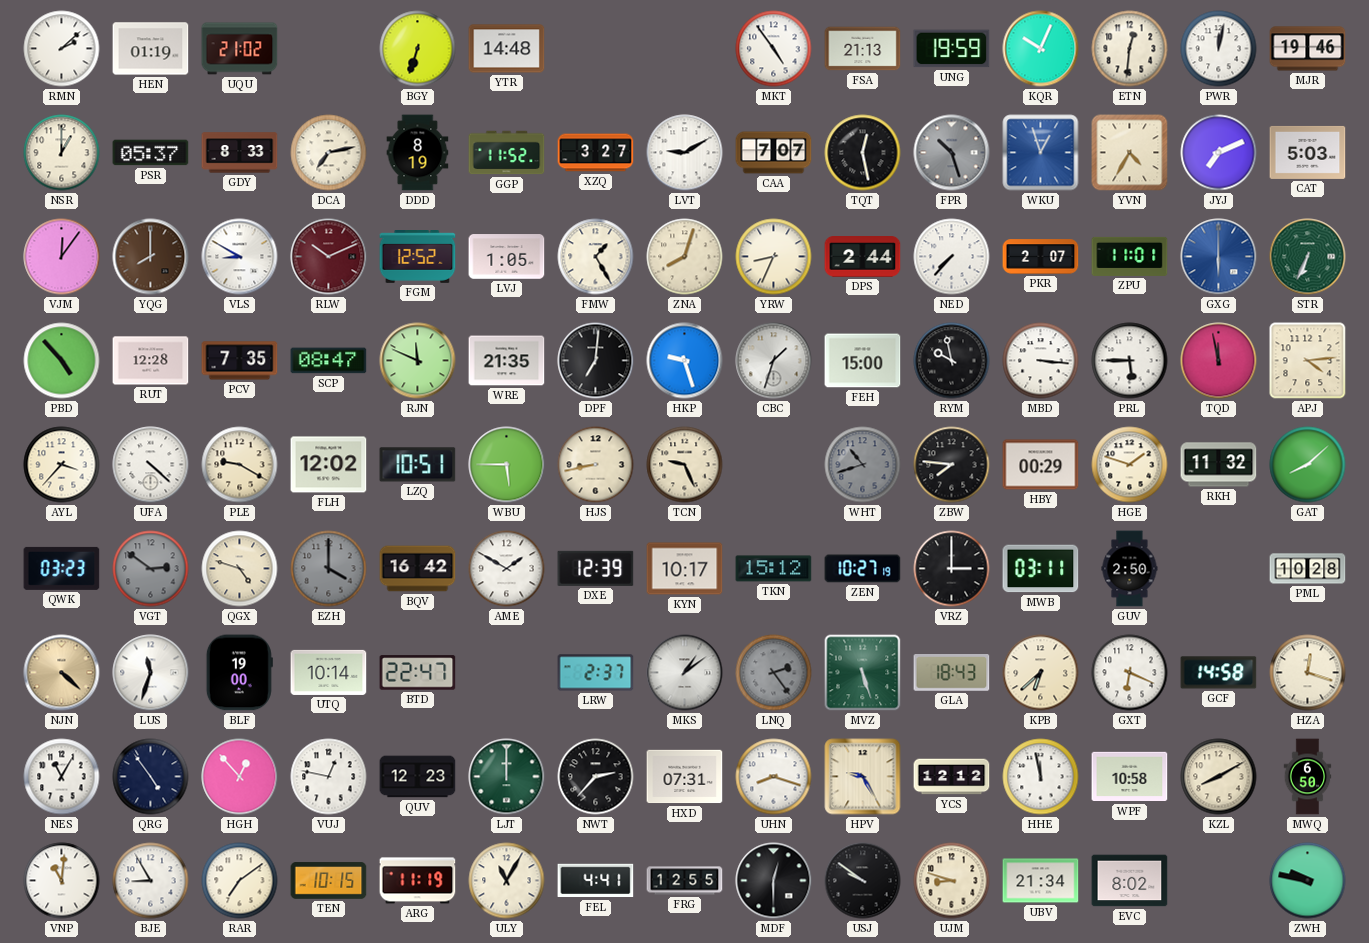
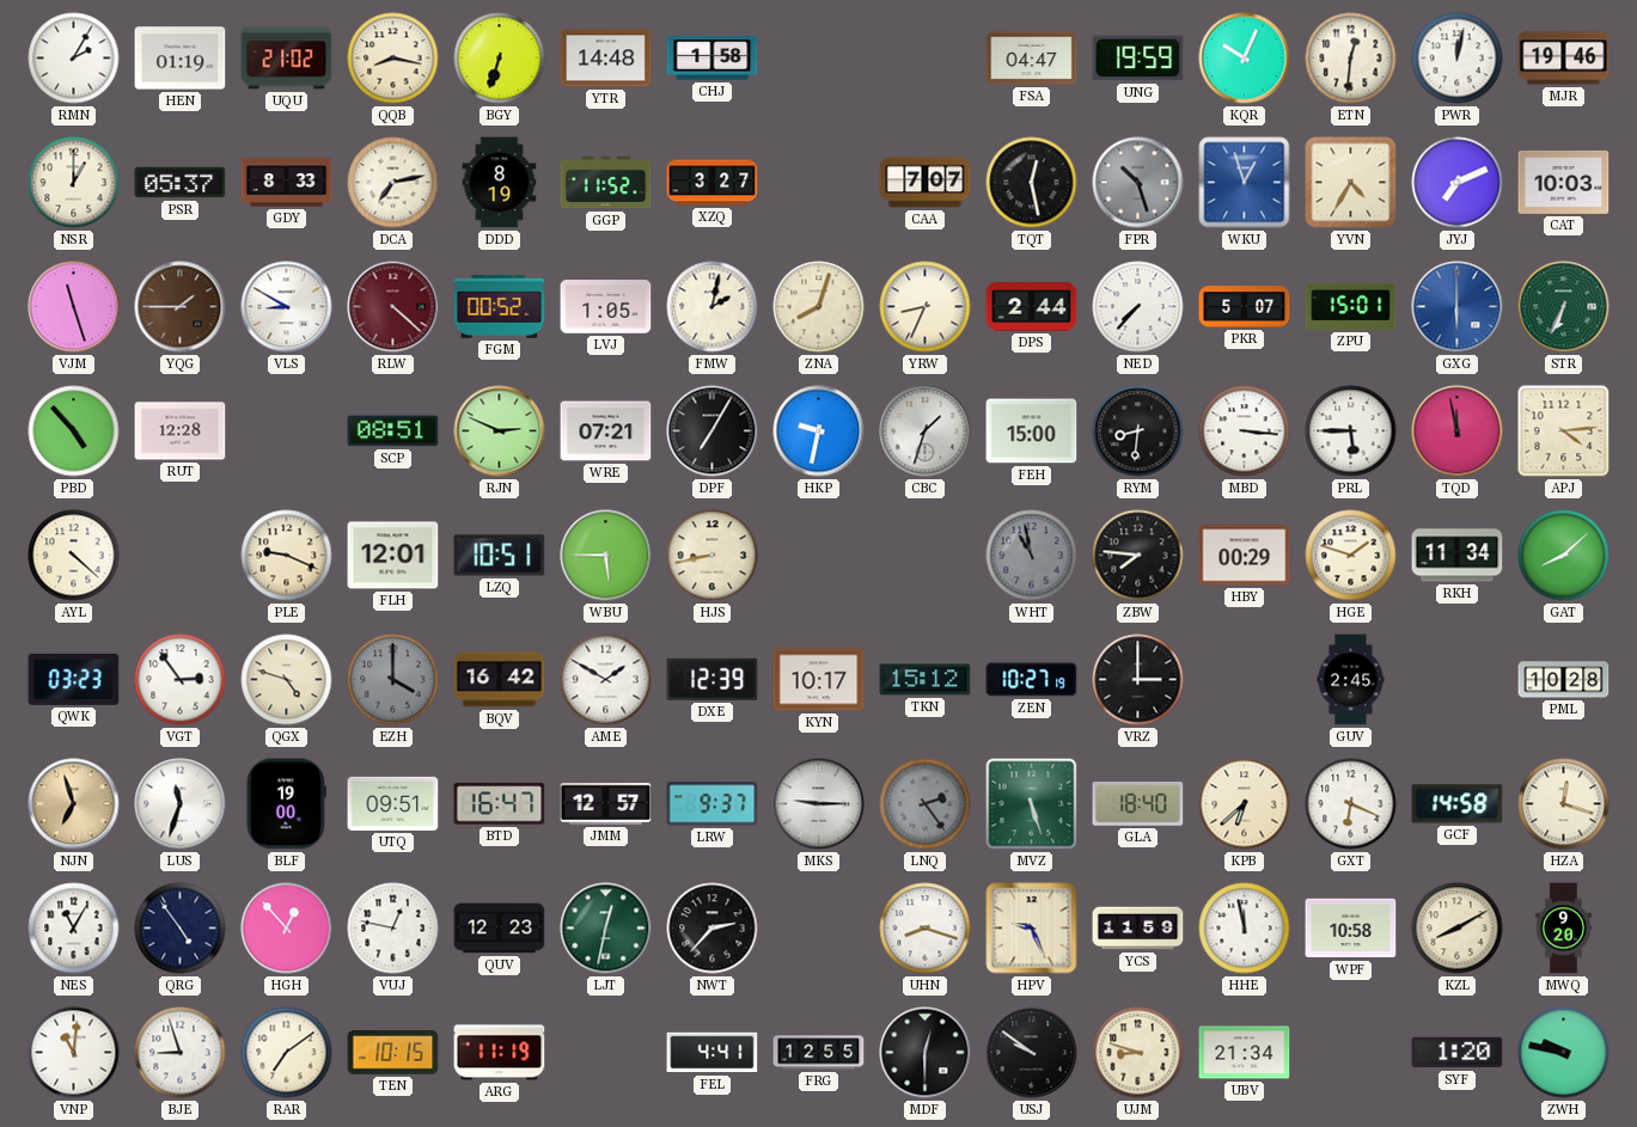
RMN: 2:08 -> 2:05
QQB: none -> 8:17
CHJ: none -> 1:58
MKT: 4:54 -> none
FSA: 21:13 -> 04:47
LVT: 9:10 -> none
CAT: 5:03 -> 10:03
VJM: 12:06 -> 11:27
YQG: 8:00 -> 1:45
RLW: 10:11 -> 4:22
FGM: 12:52 -> 00:52
FMW: 1:25 -> 2:02
PKR: 2:07 -> 5:07
ZPU: 11:01 -> 15:01
PCV: 7:35 -> none
SCP: 08:47 -> 08:51
RJN: 11:49 -> 2:49
WRE: 21:35 -> 07:21
DPF: 7:01 -> 7:05
HKP: 9:27 -> 9:32
RYM: 9:58 -> 8:31
AYL: 3:37 -> 4:22
UFA: 4:22 -> none
PLE: 9:20 -> 9:19
FLH: 12:02 -> 12:01
TCN: 9:26 -> none
WHT: 10:42 -> 10:58
RKH: 11:32 -> 11:34
VGT: 2:51 -> 2:54
VGT dial: grey -> white
MWB: 03:11 -> none
GUV: 2:50 -> 2:45
NJN: 4:22 -> 6:57
UTQ: 10:14 -> 09:51
BTD: 22:47 -> 16:47
JMM: none -> 12:57
LRW: 2:37 -> 9:37
MKS: 1:09 -> 9:15
GLA: 18:43 -> 18:40
LJT: 12:00 -> 12:32
HXD: 07:31 -> none
HPV: 9:25 -> 9:26
YCS: 12:12 -> 11:59
MWQ: 6:50 -> 9:20
BJE: 8:55 -> 8:57
ULY: 11:05 -> none
EVC: 8:02 -> none
SYF: none -> 1:20
